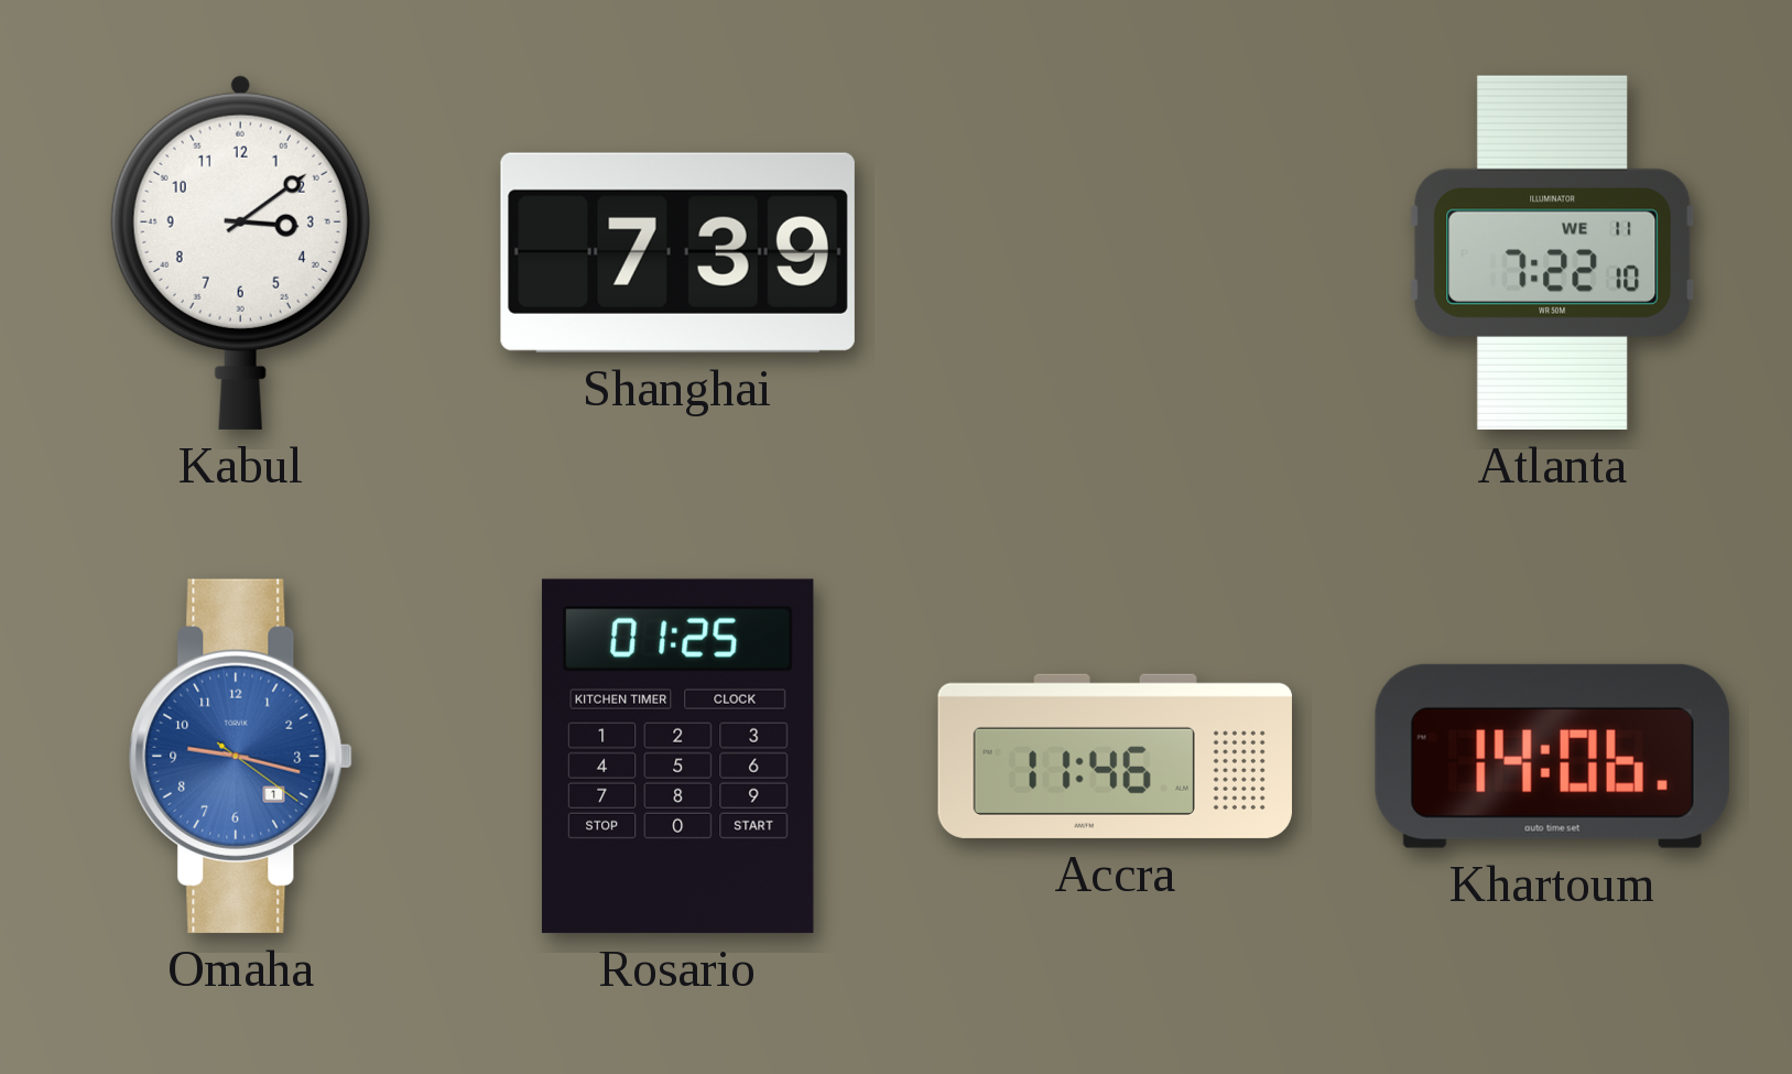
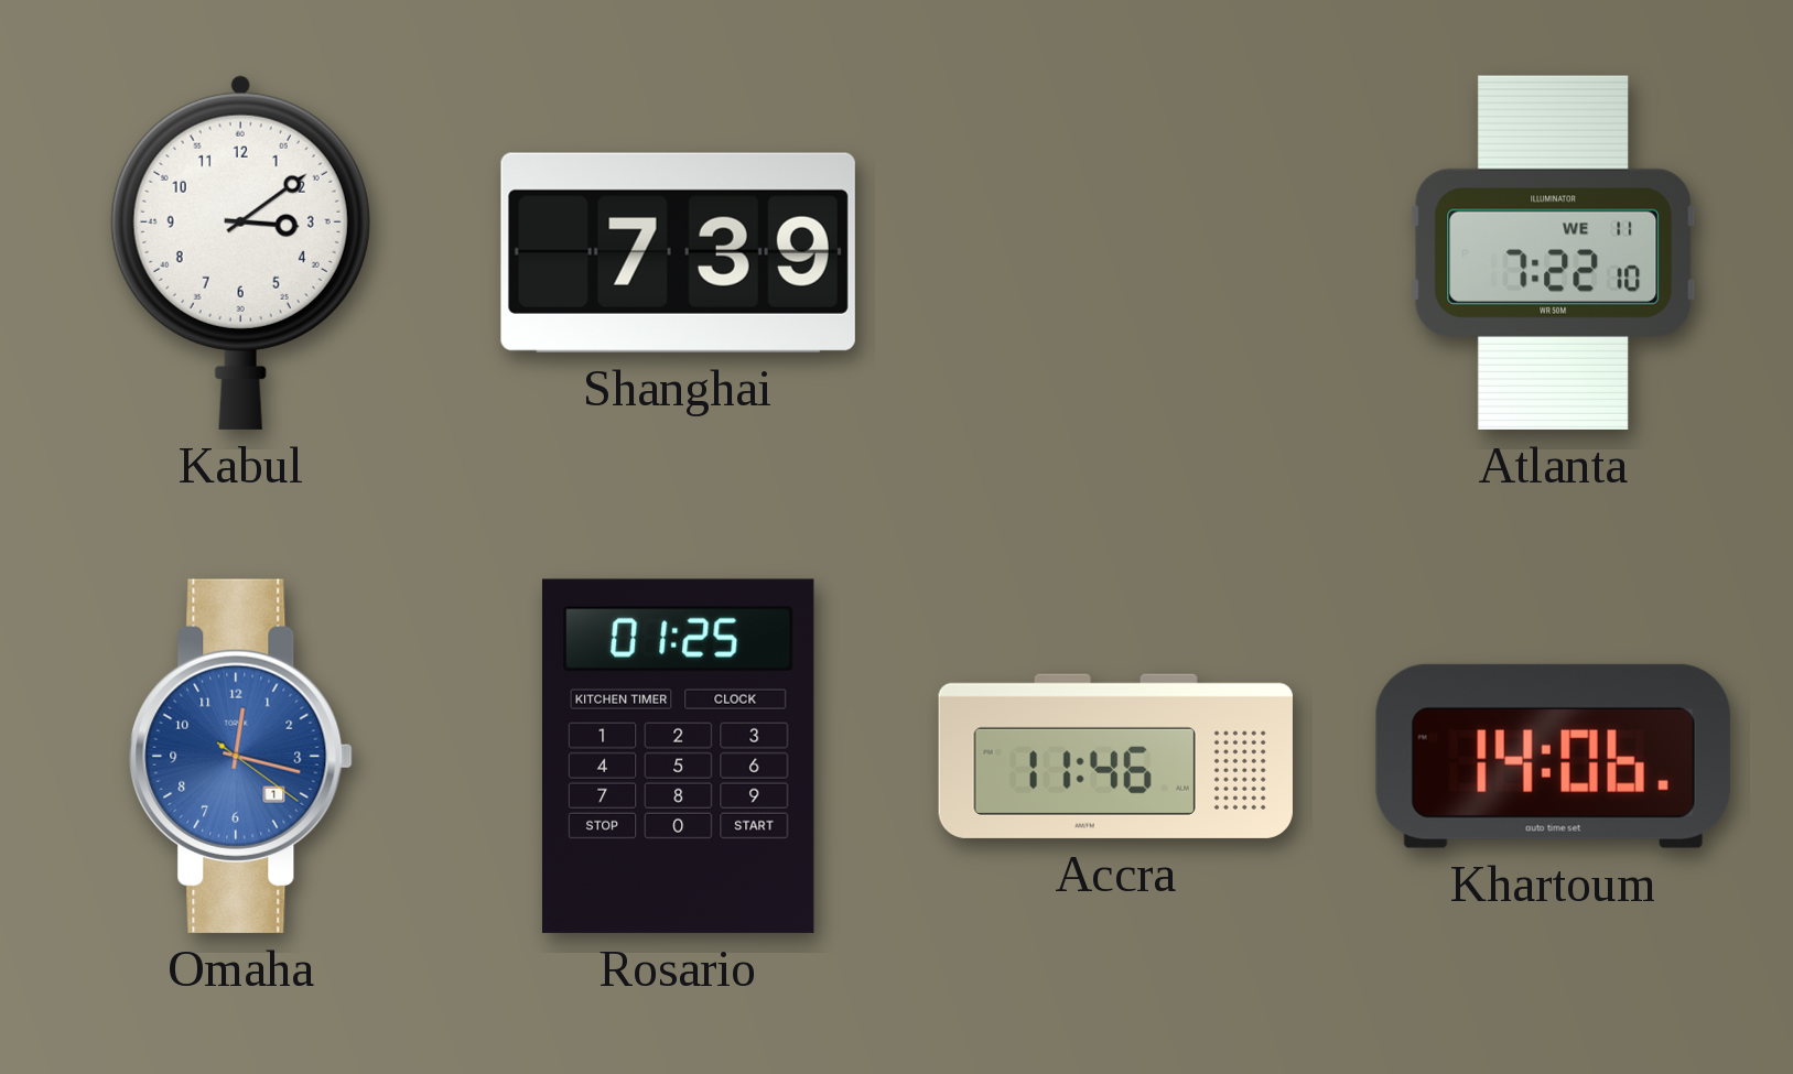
Omaha: 9:17 -> 12:17
